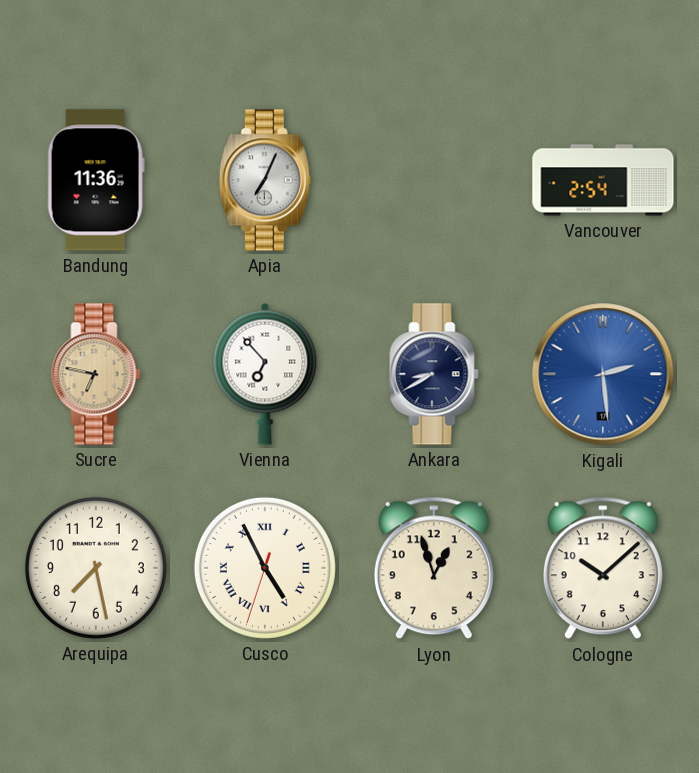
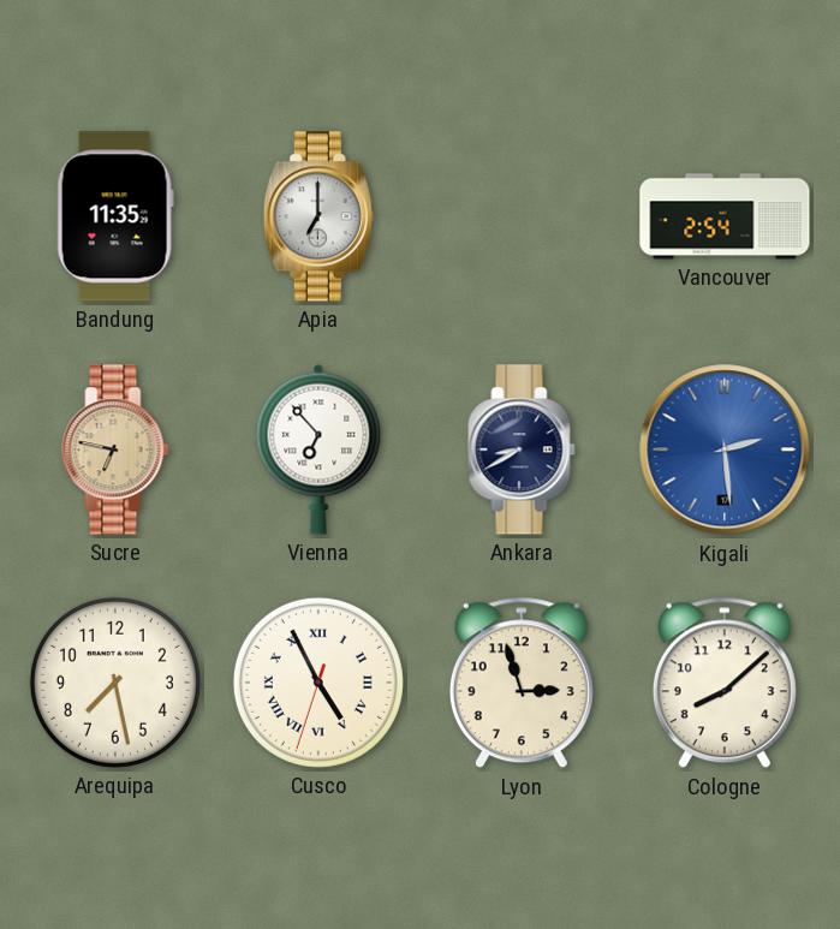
Bandung: 11:36 -> 11:35
Apia: 7:04 -> 7:00
Lyon: 12:57 -> 2:57
Cologne: 10:08 -> 8:08
